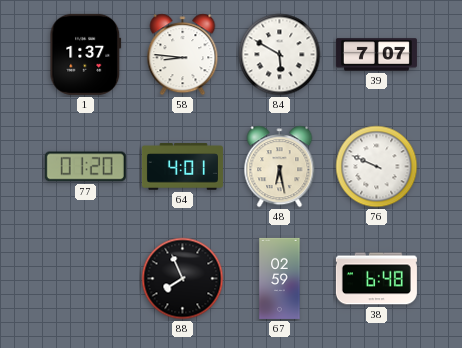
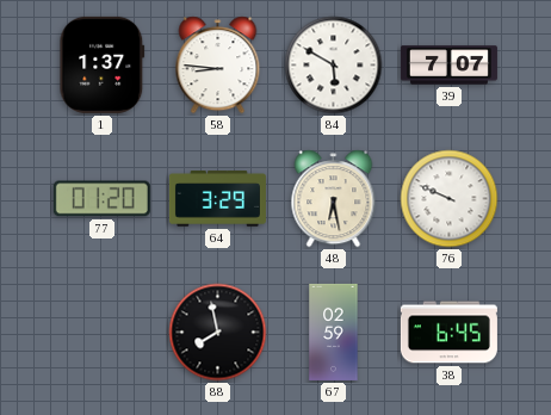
64: 4:01 -> 3:29
88: 7:56 -> 7:58
38: 6:48 -> 6:45
